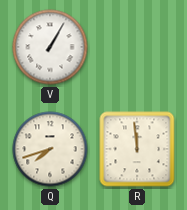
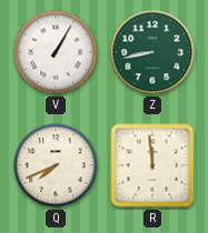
Z: none -> 8:43
Q: 7:42 -> 7:41
